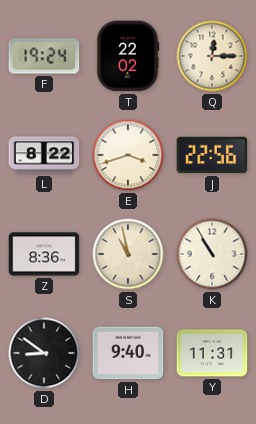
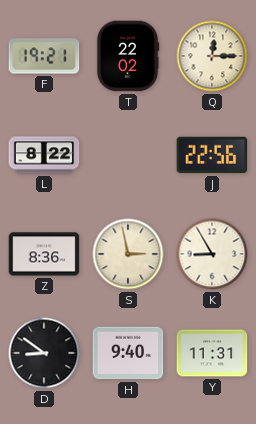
F: 19:24 -> 19:21
E: 3:42 -> none
S: 10:58 -> 2:58
K: 10:55 -> 8:55
